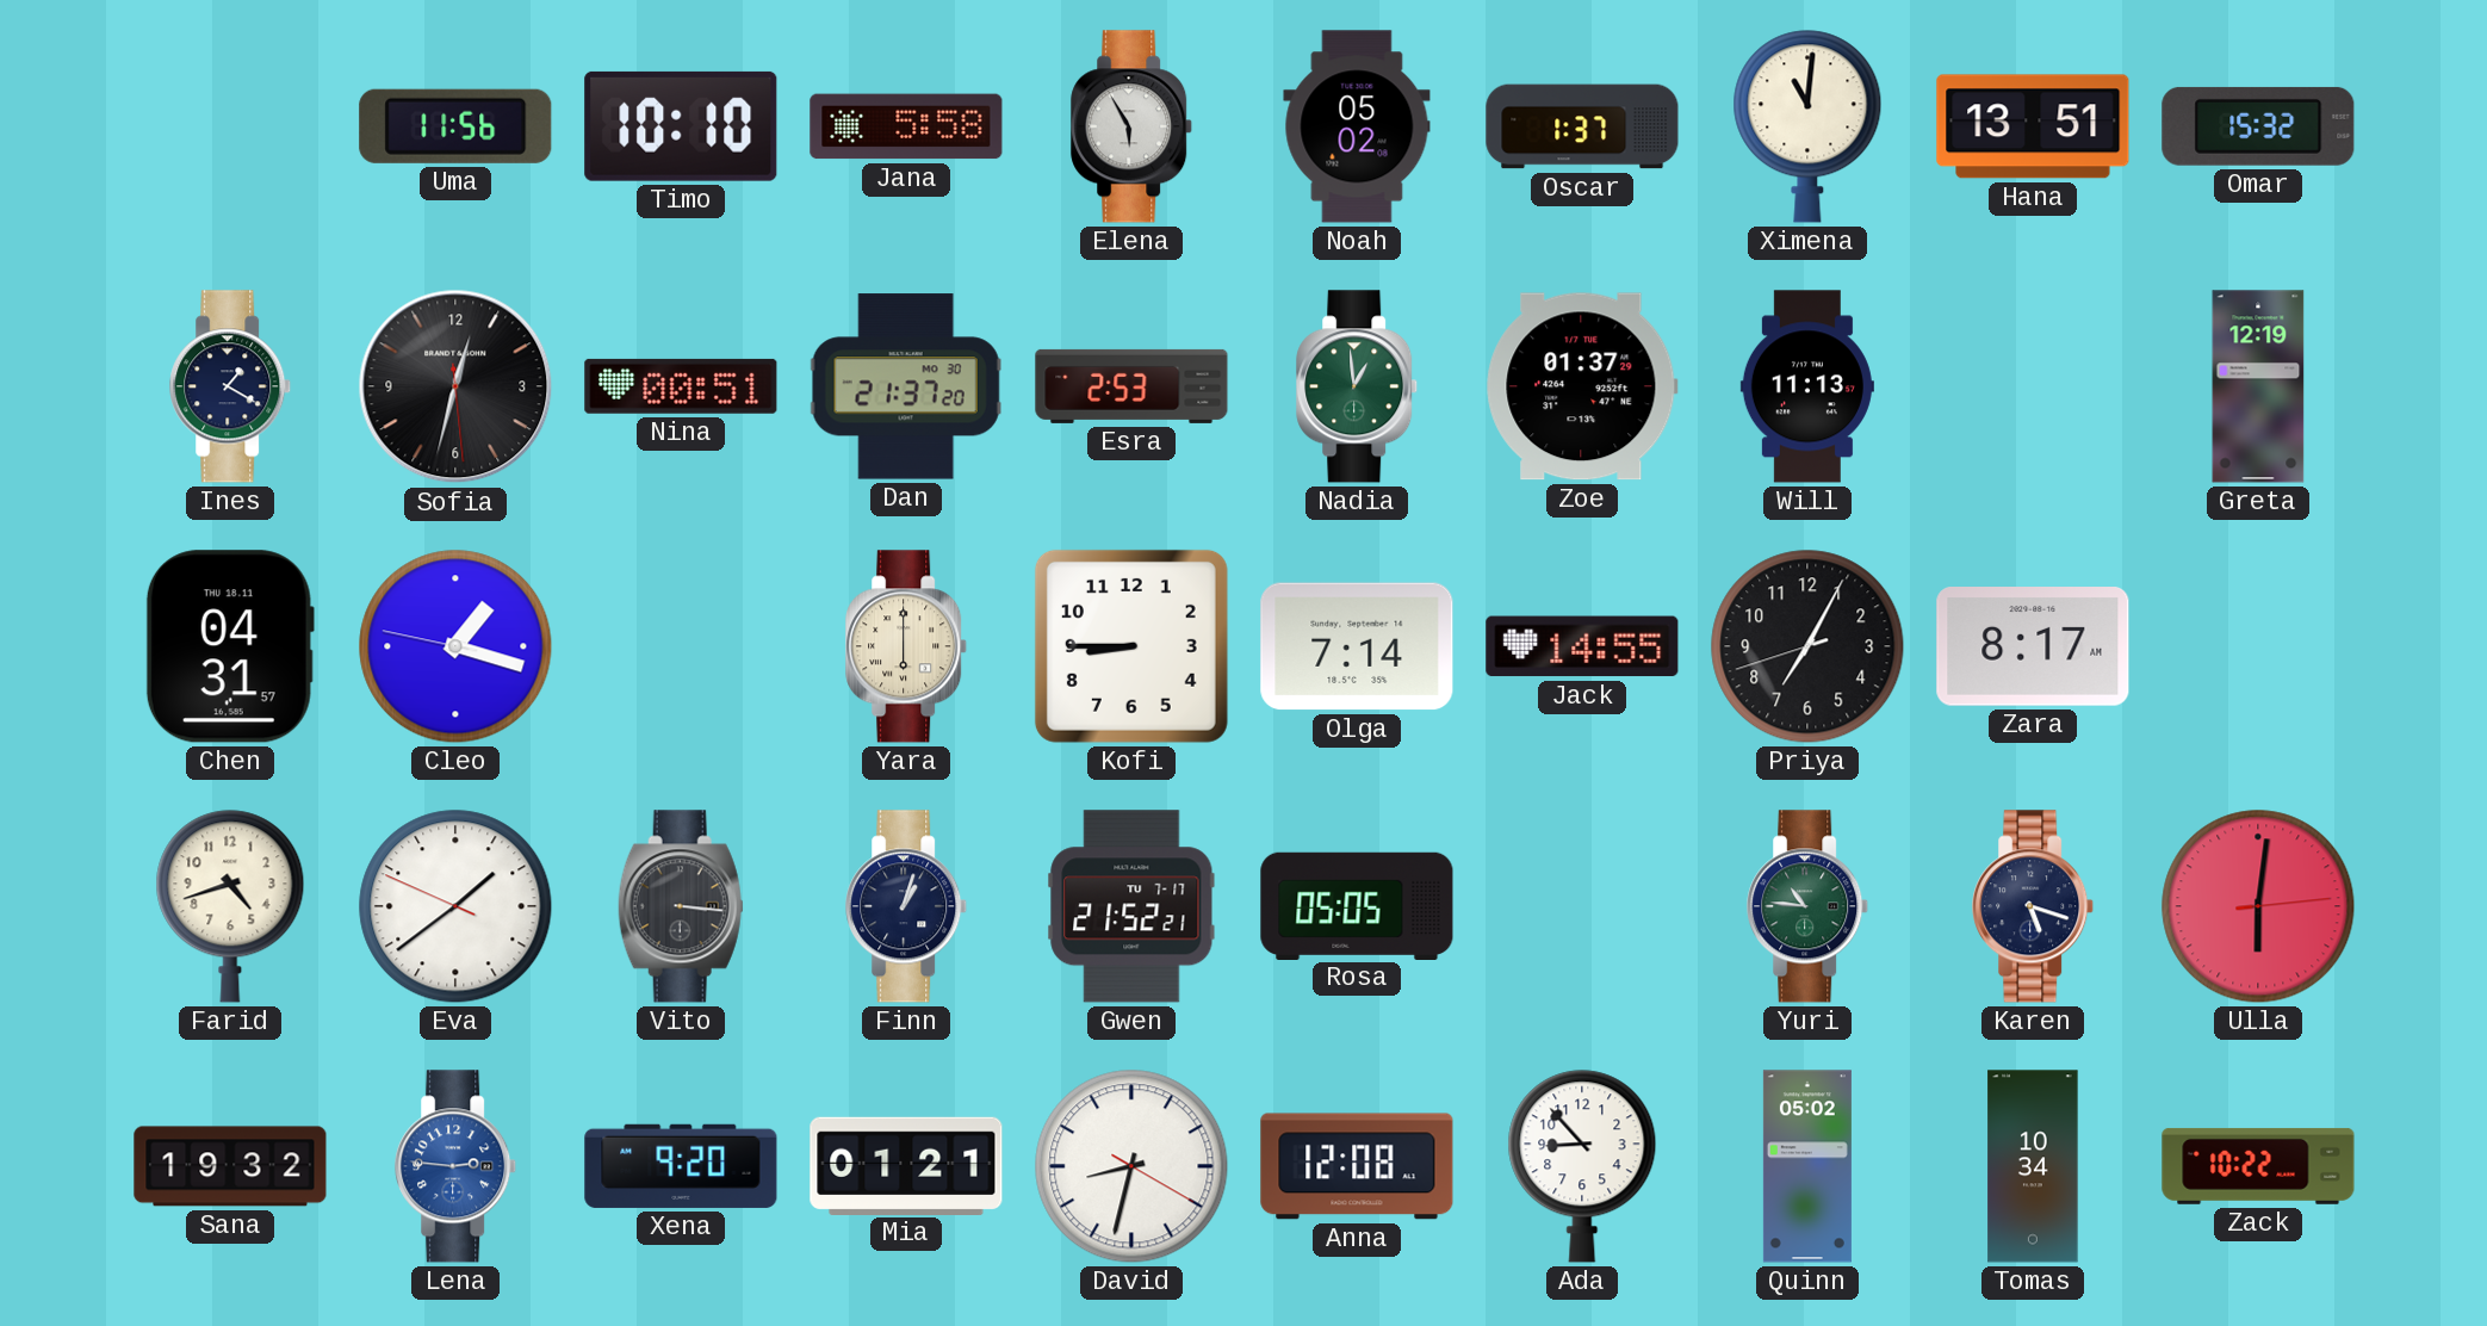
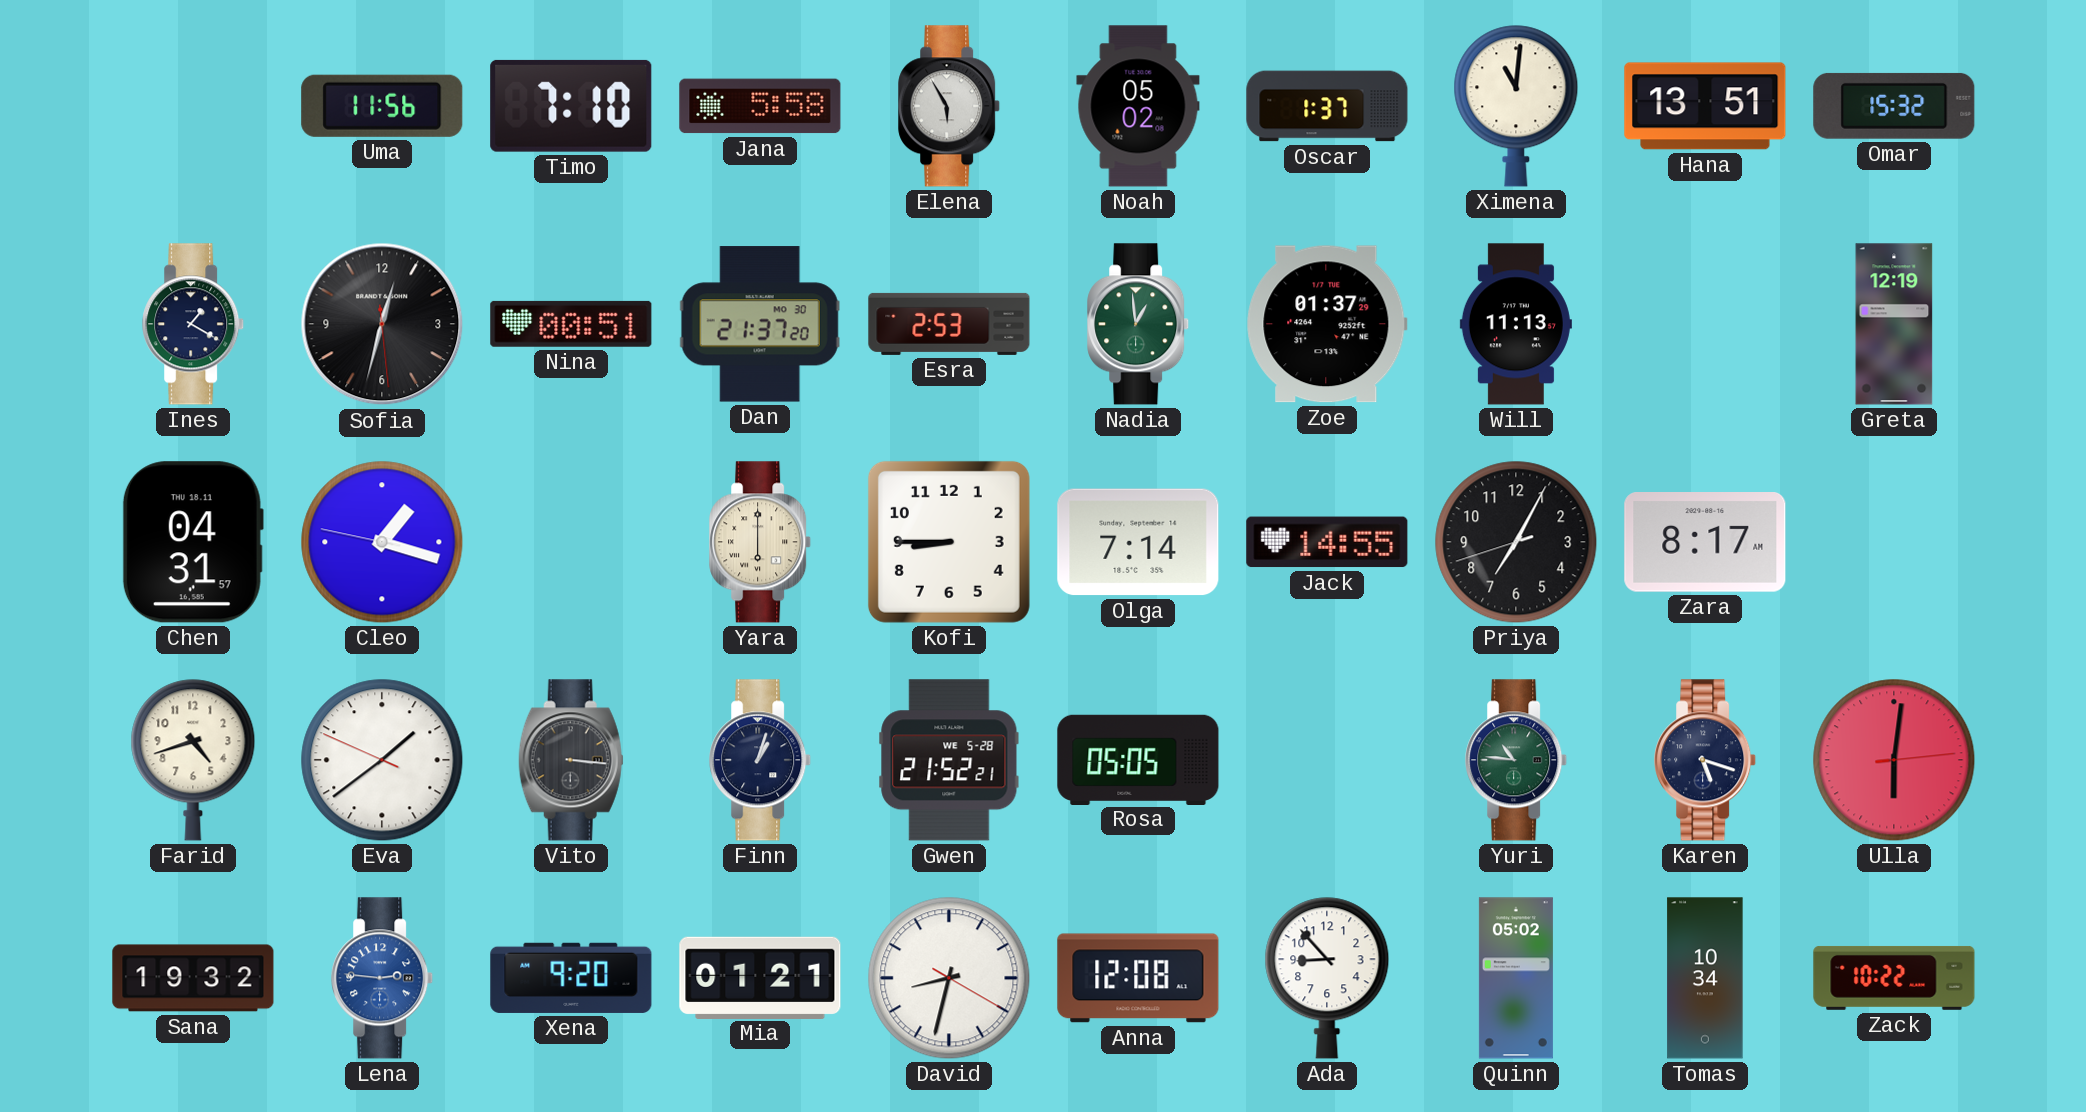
Timo: 10:10 -> 7:10
Gwen date: TU 7-17 -> WE 5-28
